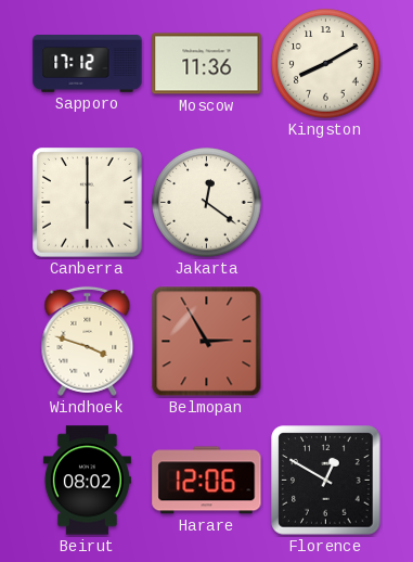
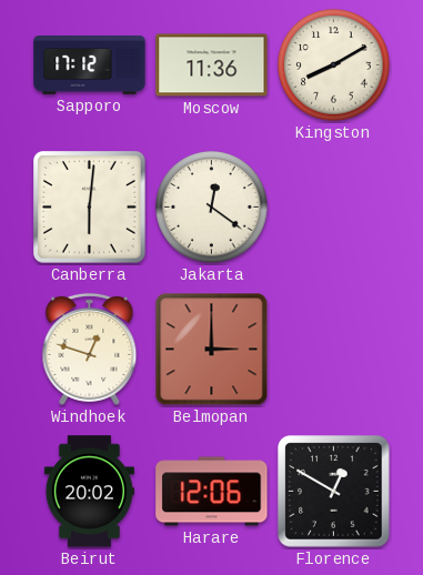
Canberra: 6:00 -> 6:01
Windhoek: 3:48 -> 12:48
Belmopan: 2:55 -> 3:00
Beirut: 08:02 -> 20:02
